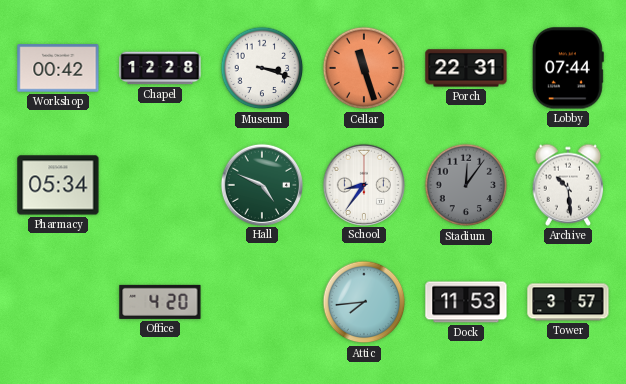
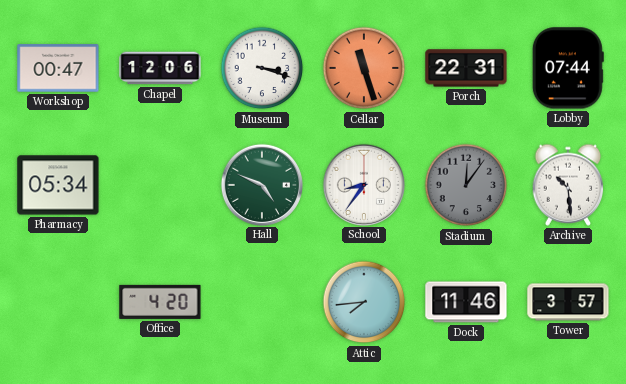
Workshop: 00:42 -> 00:47
Chapel: 12:28 -> 12:06
Dock: 11:53 -> 11:46
